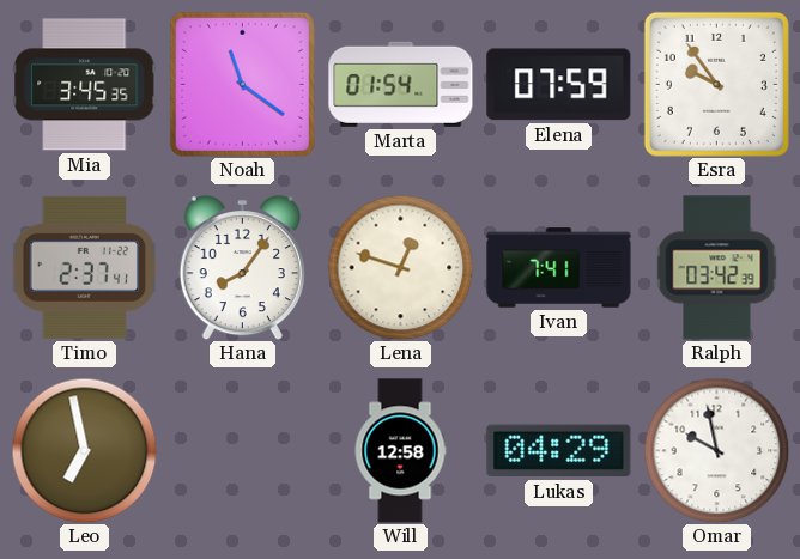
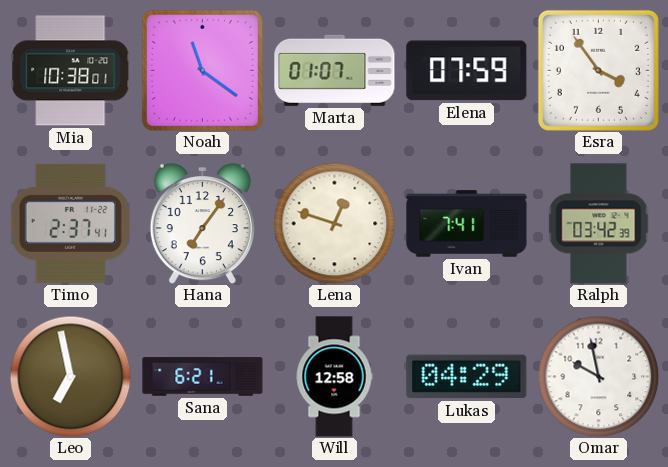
Mia: 3:45 -> 10:38
Marta: 01:54 -> 01:07
Esra: 9:54 -> 3:54
Hana: 8:06 -> 7:06
Sana: none -> 6:21
